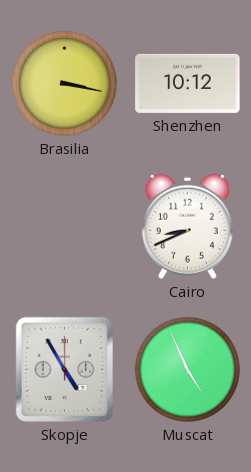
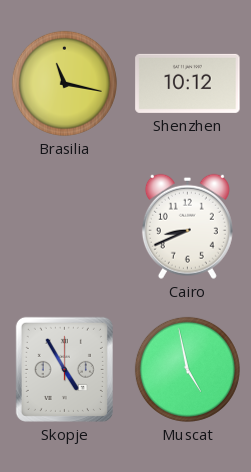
Brasilia: 3:17 -> 11:17
Muscat: 4:56 -> 4:58
